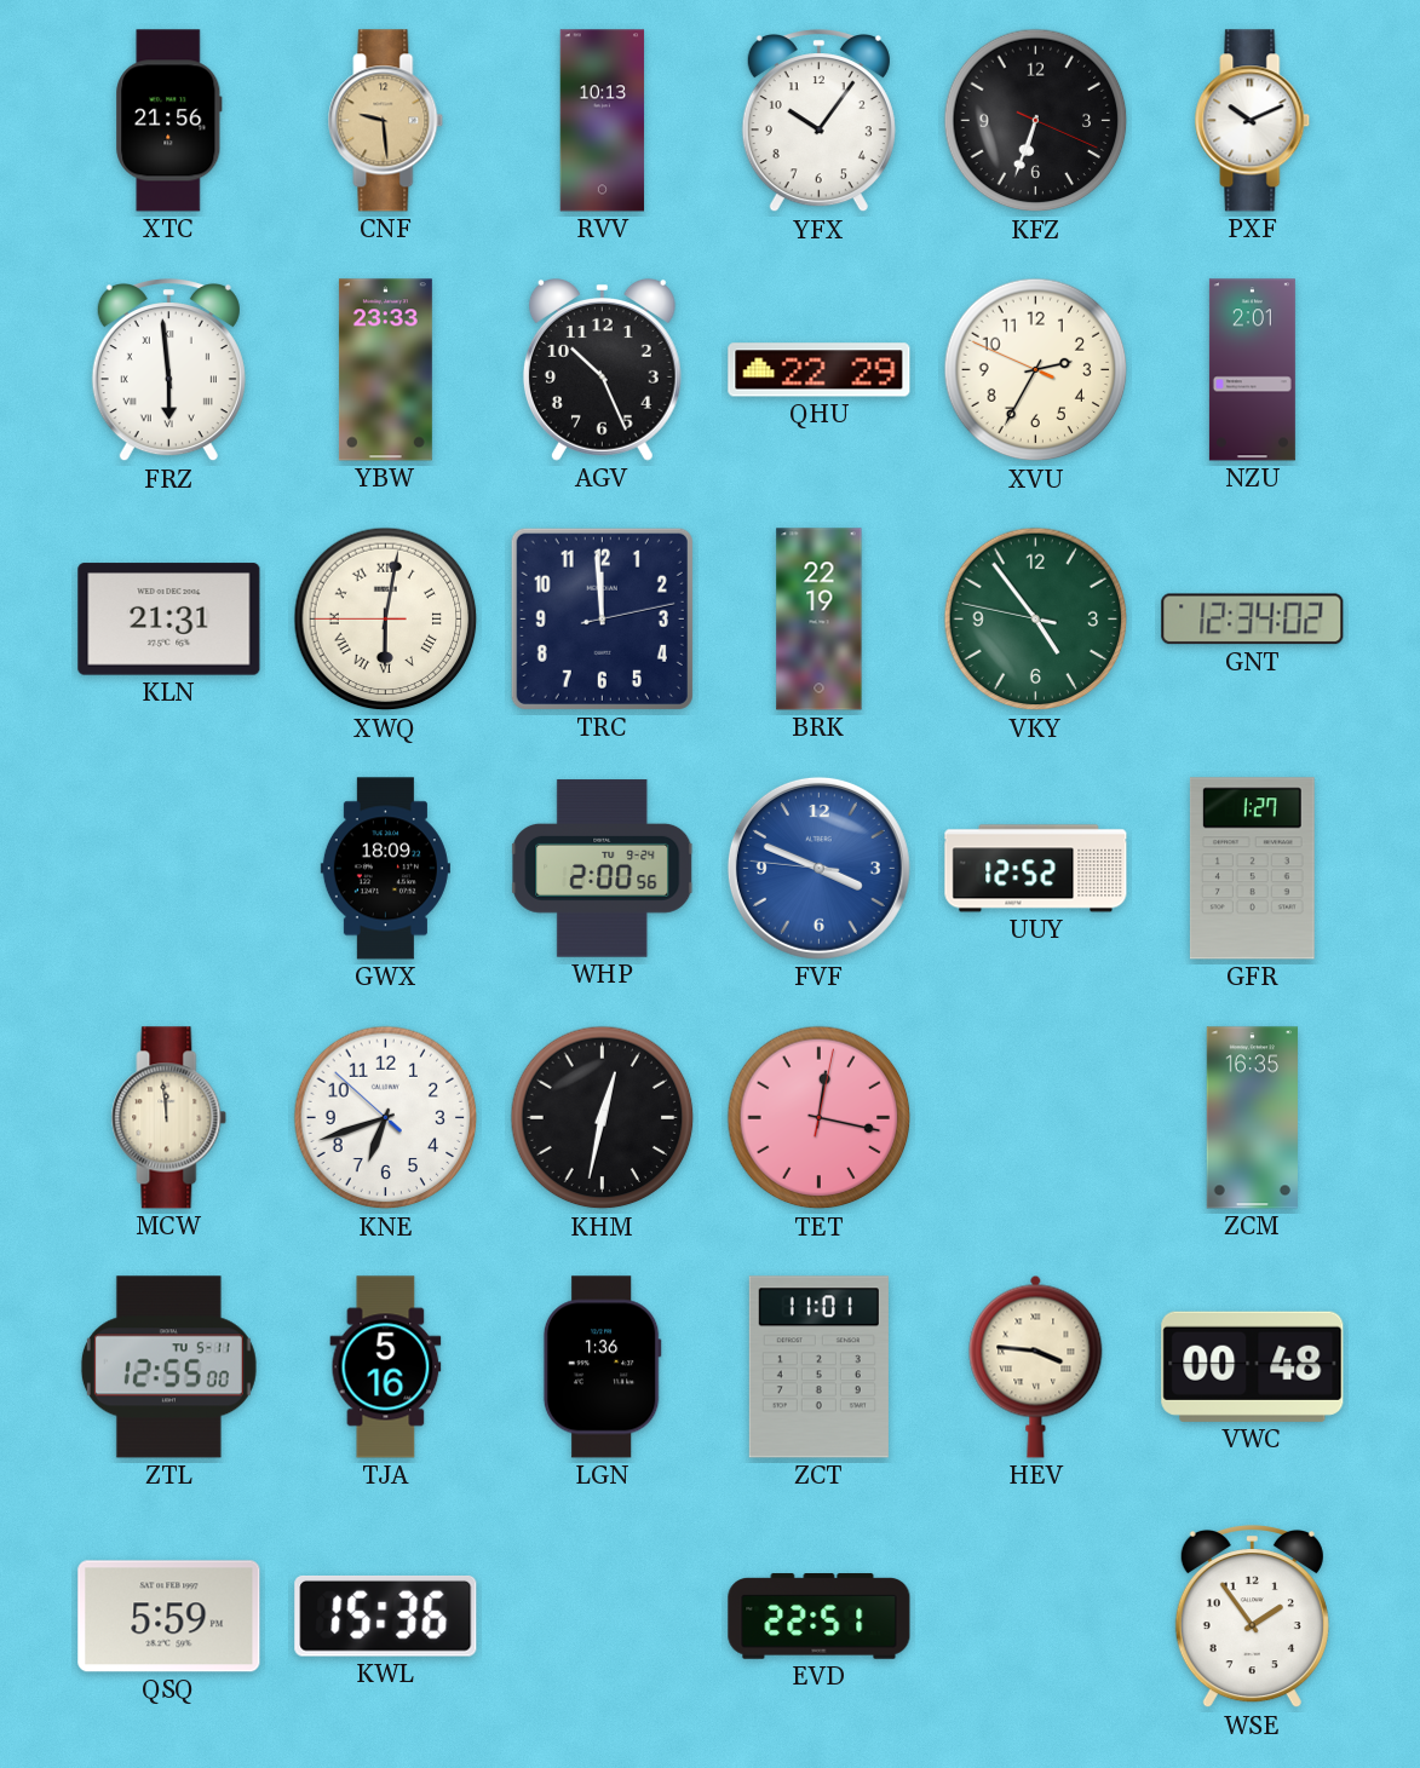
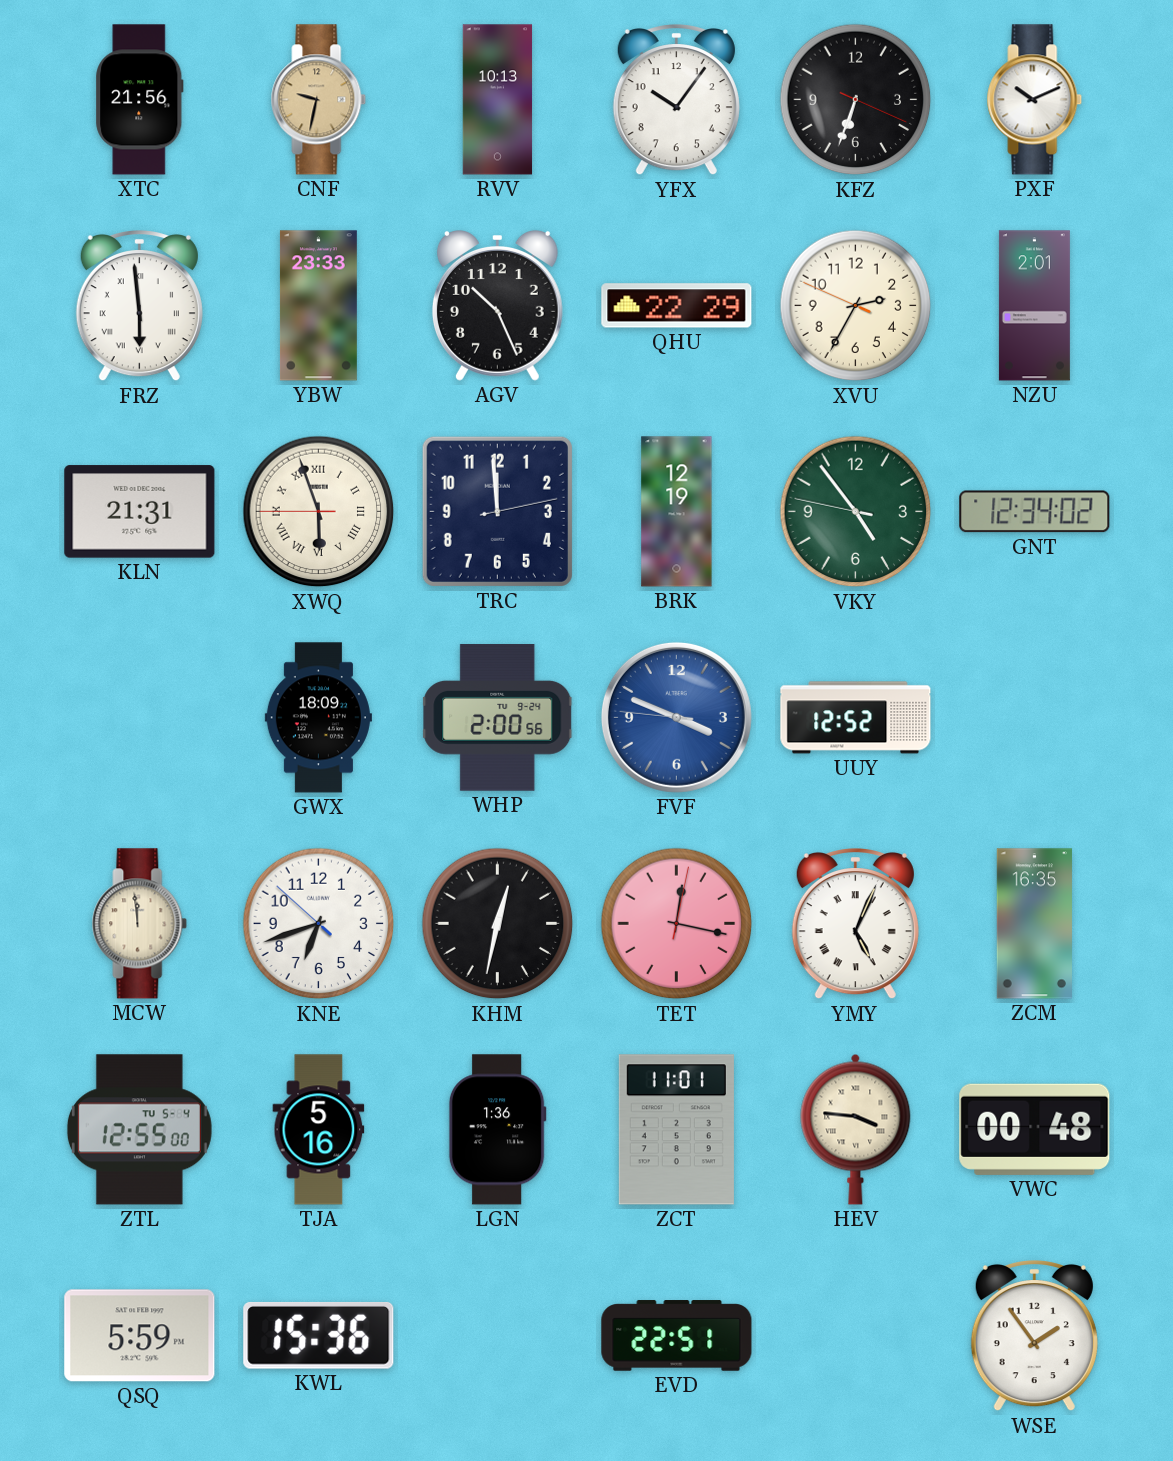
CNF: 9:29 -> 9:32
XWQ: 6:01 -> 5:56
BRK: 22:19 -> 12:19
GFR: 1:27 -> none
YMY: none -> 5:04
ZTL date: TU 5-11 -> TU 5-4
